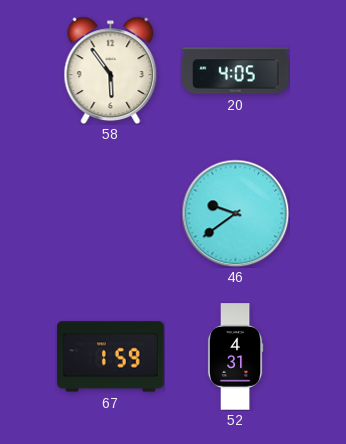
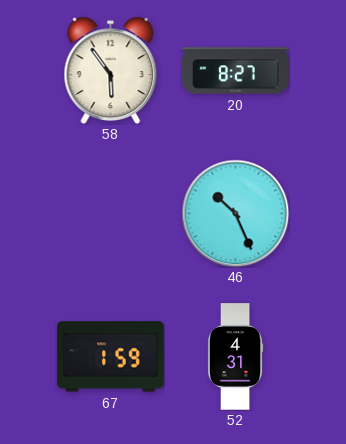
20: 4:05 -> 8:27
46: 9:39 -> 10:26
